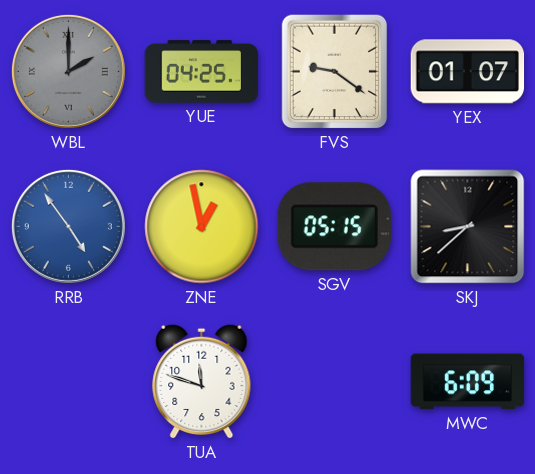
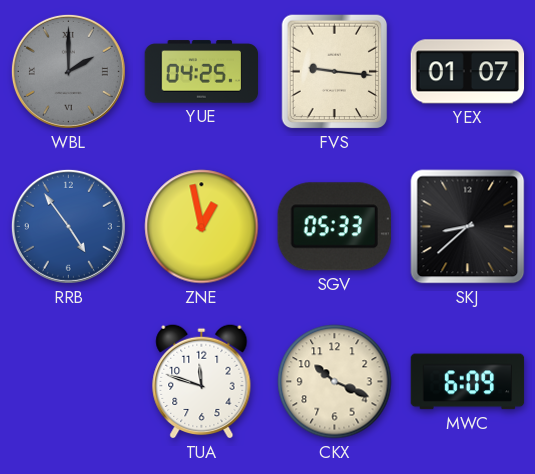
FVS: 9:21 -> 9:16
SGV: 05:15 -> 05:33
CKX: none -> 10:19
